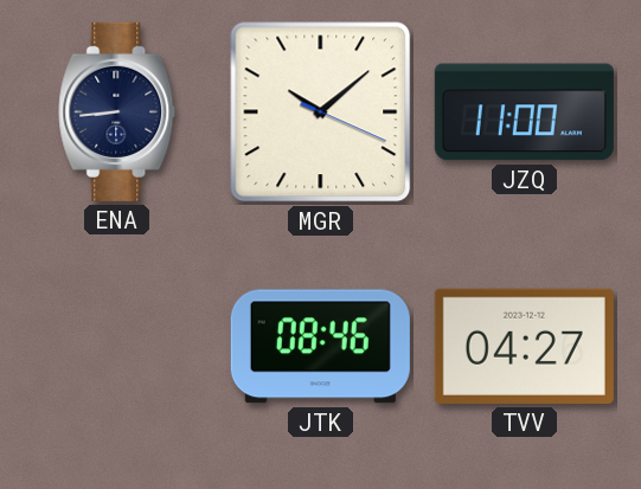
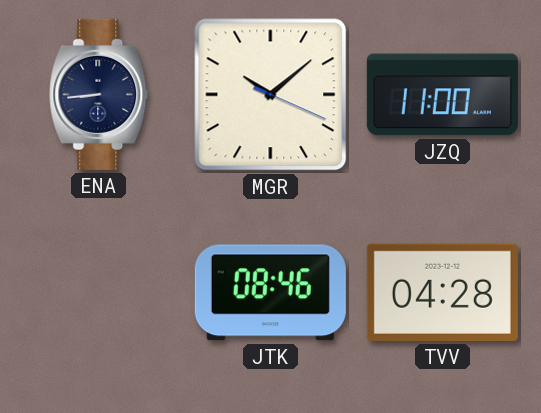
TVV: 04:27 -> 04:28
